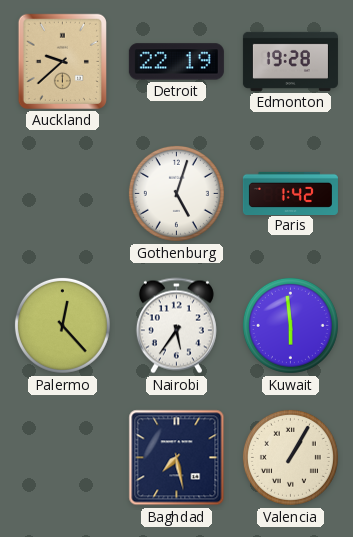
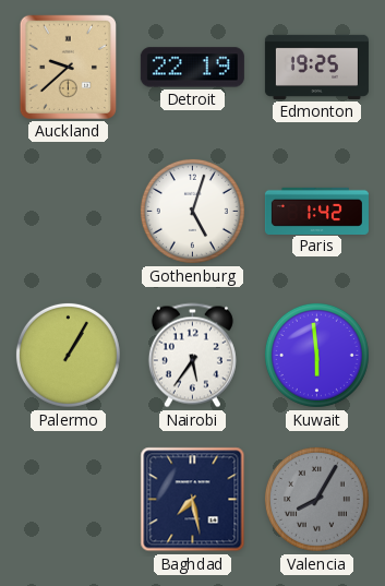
Edmonton: 19:28 -> 19:25
Palermo: 12:23 -> 1:05
Valencia: 1:05 -> 8:05
Valencia dial: cream -> grey
